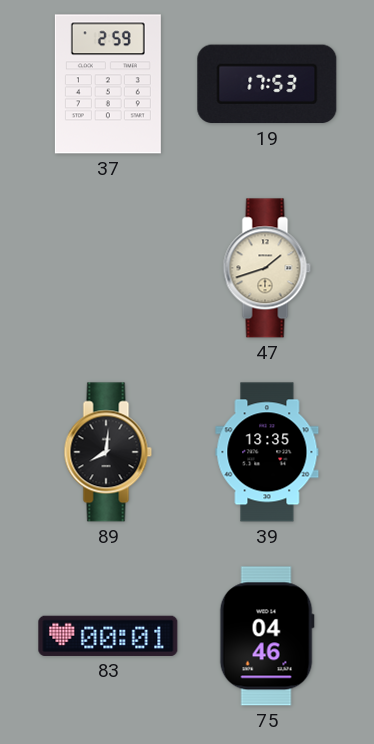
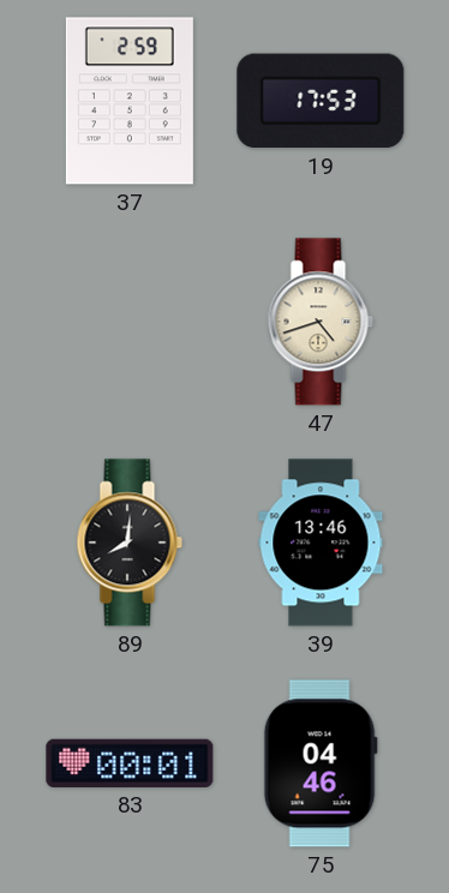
47: 1:42 -> 4:42
39: 13:35 -> 13:46
